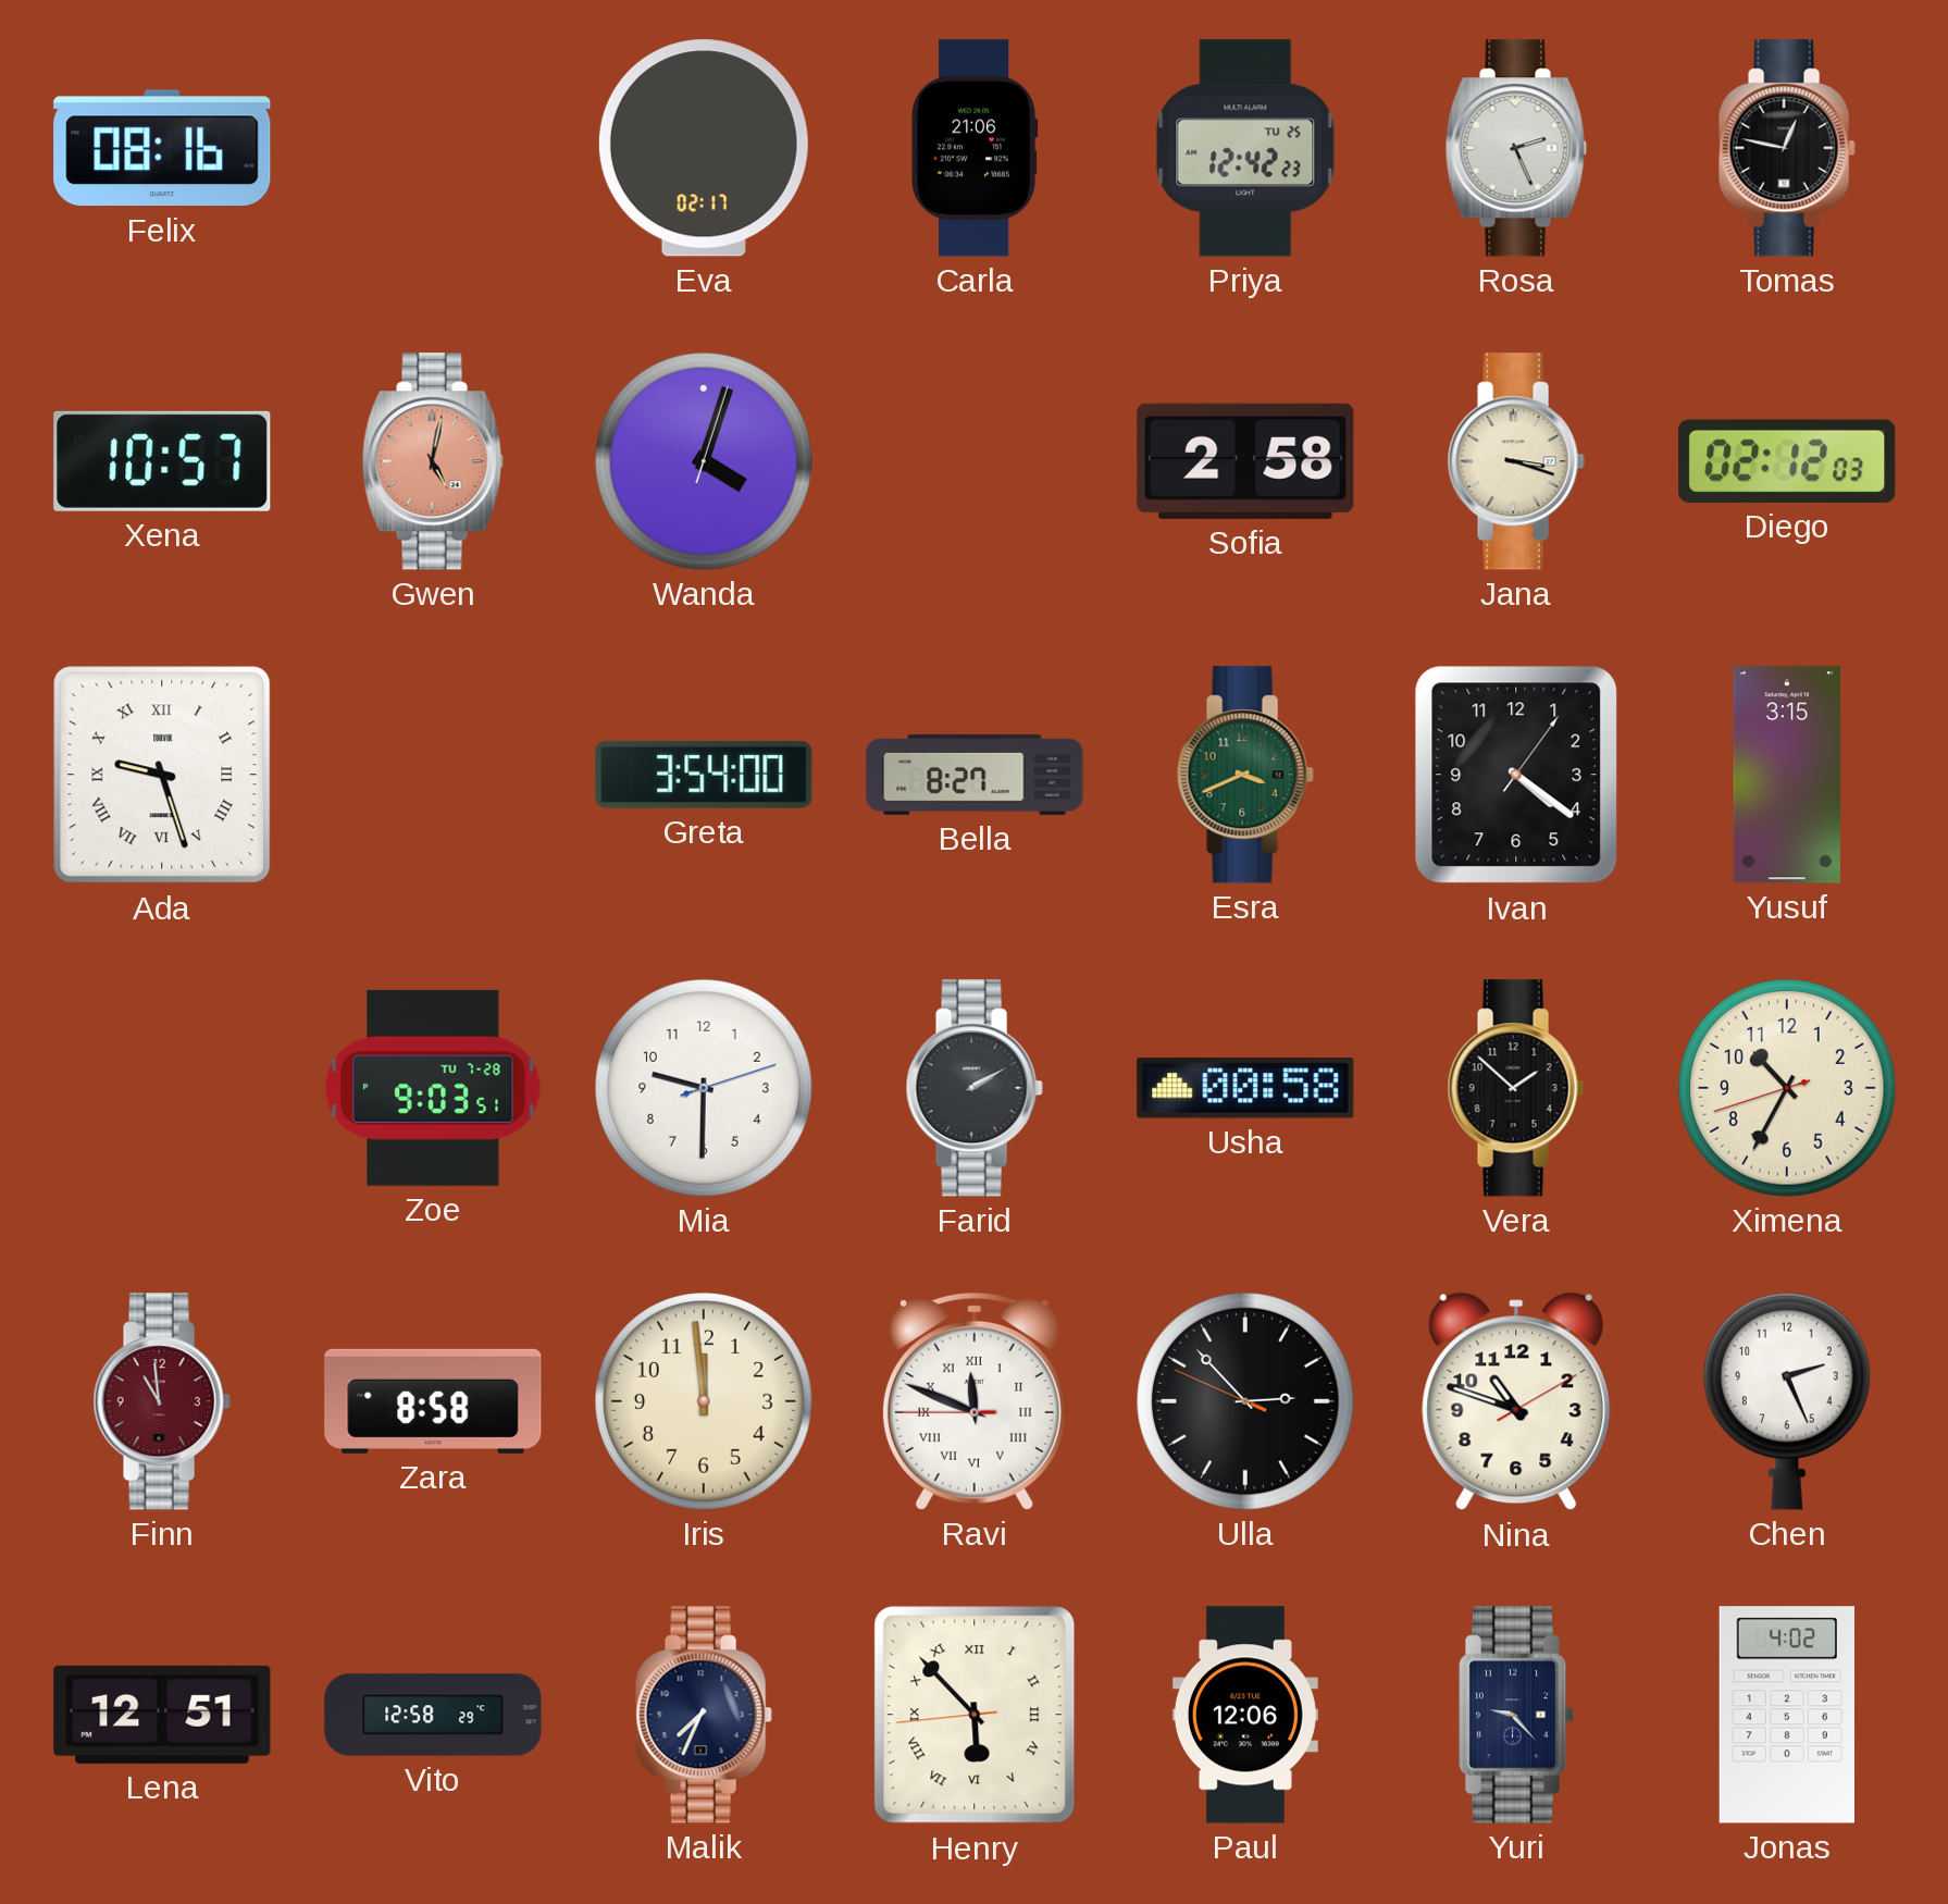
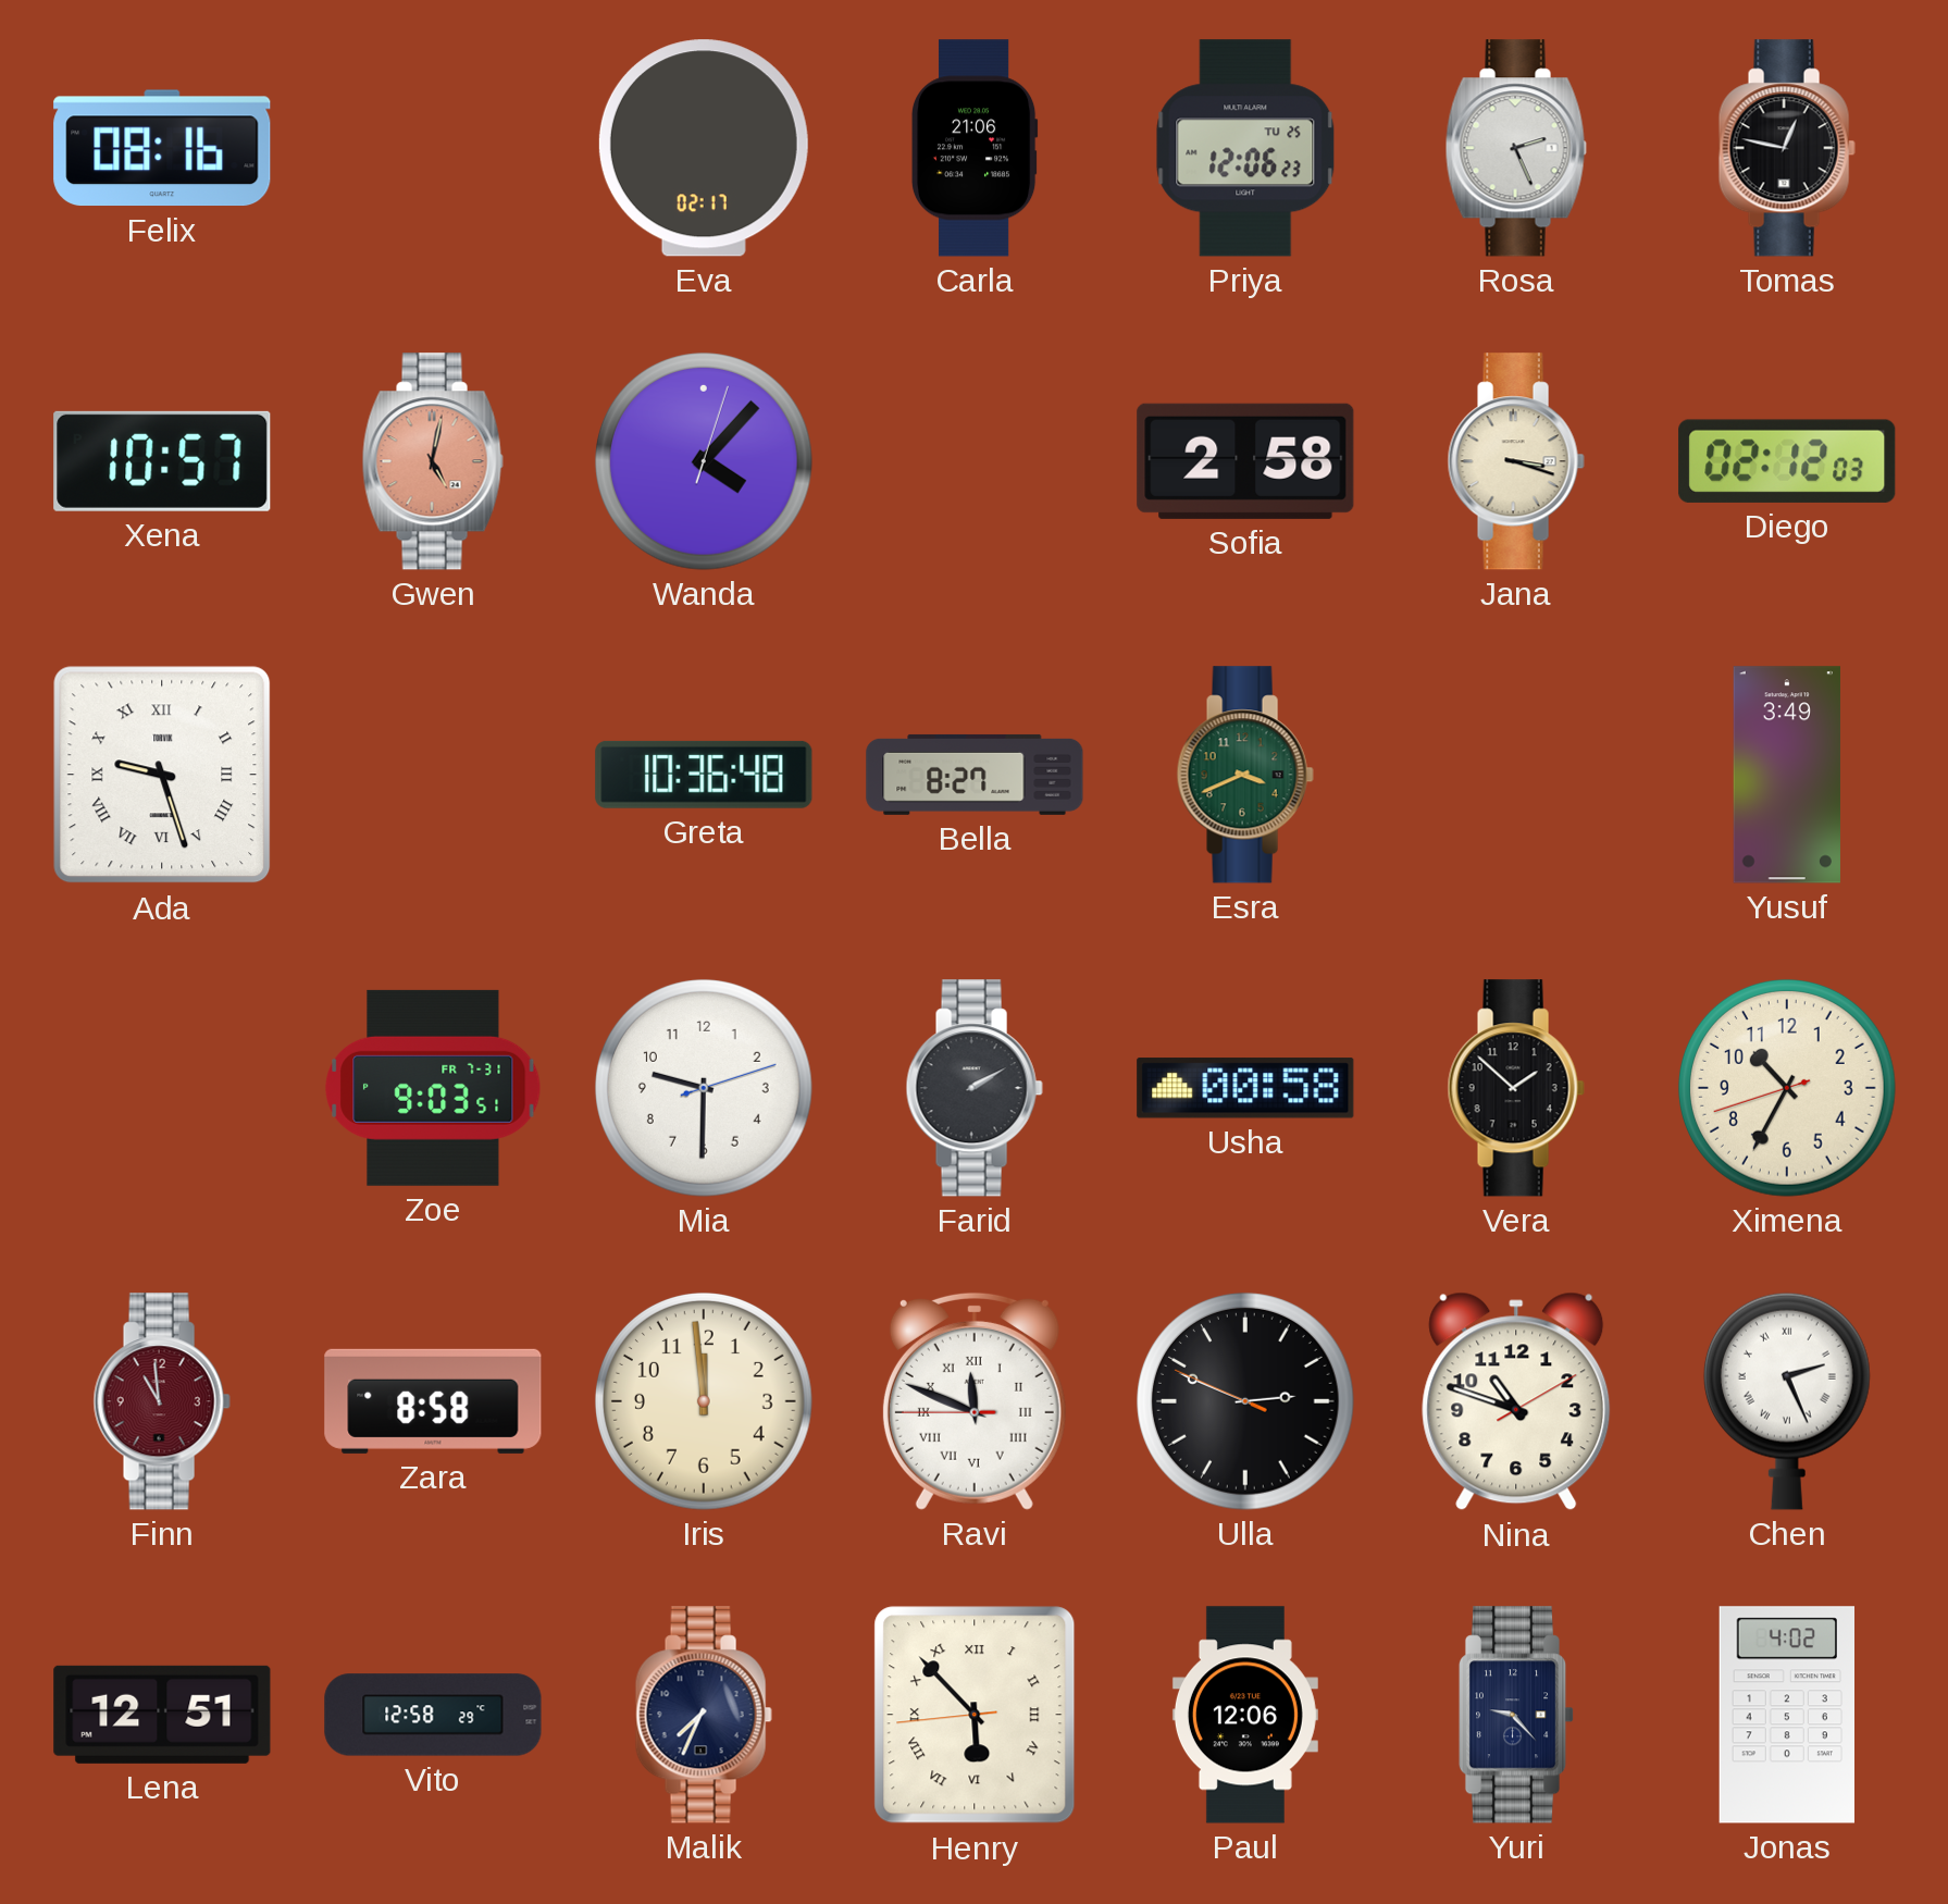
Priya: 12:42 -> 12:06
Wanda: 4:03 -> 4:07
Greta: 3:54 -> 10:36
Ivan: 4:21 -> none
Yusuf: 3:15 -> 3:49
Zoe date: TU 7-28 -> FR 7-31
Ulla: 2:52 -> 2:48
Chen numerals: Arabic -> Roman
